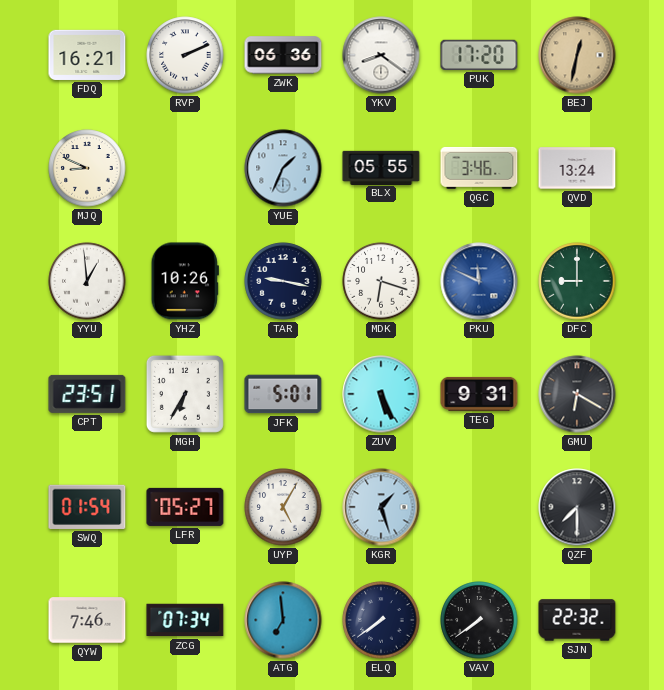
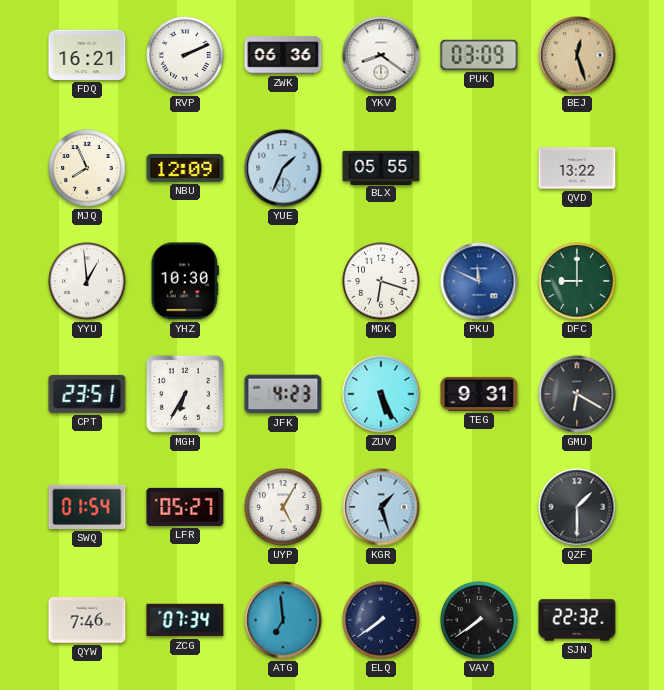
PUK: 17:20 -> 03:09
BEJ: 12:32 -> 12:27
MJQ: 8:49 -> 7:56
NBU: none -> 12:09
QGC: 3:46 -> none
QVD: 13:24 -> 13:22
YHZ: 10:26 -> 10:30
TAR: 9:17 -> none
JFK: 5:01 -> 4:23
QZF: 7:30 -> 1:30
